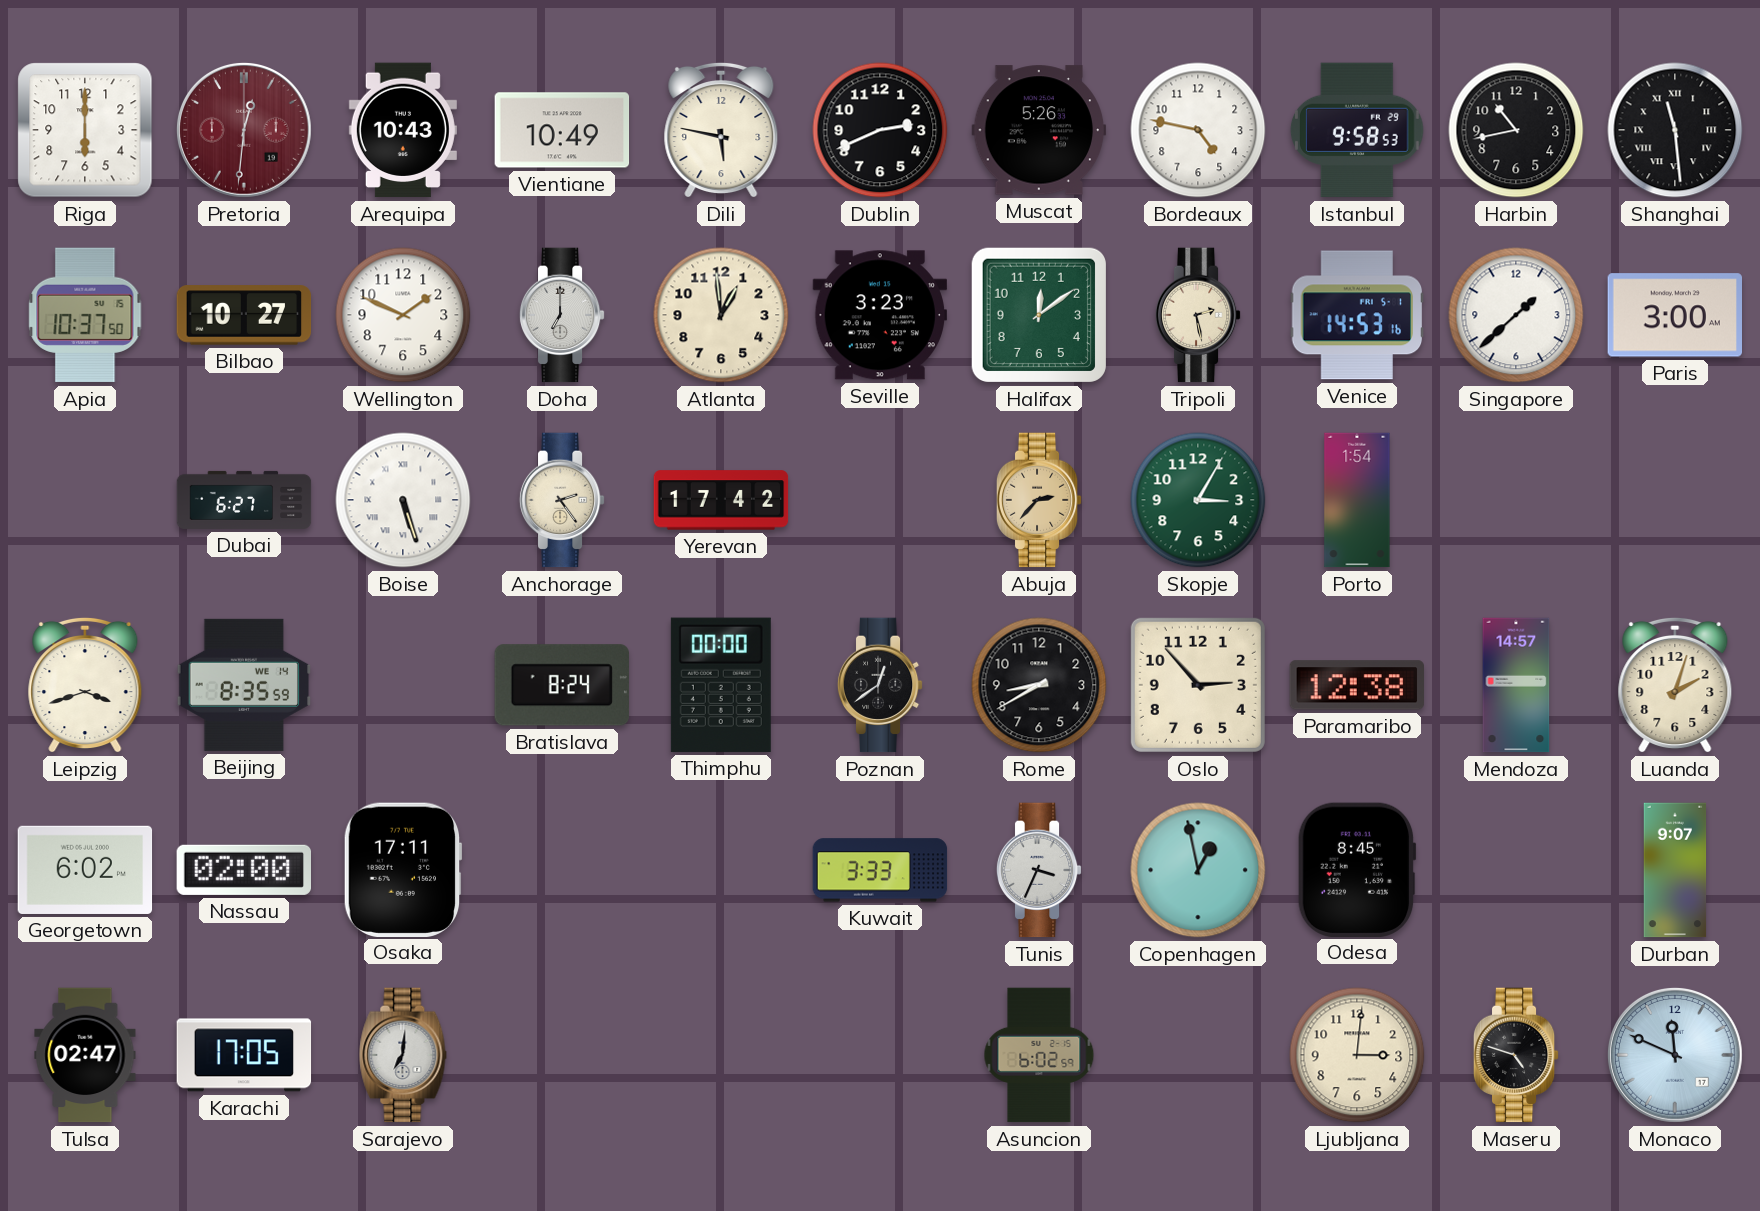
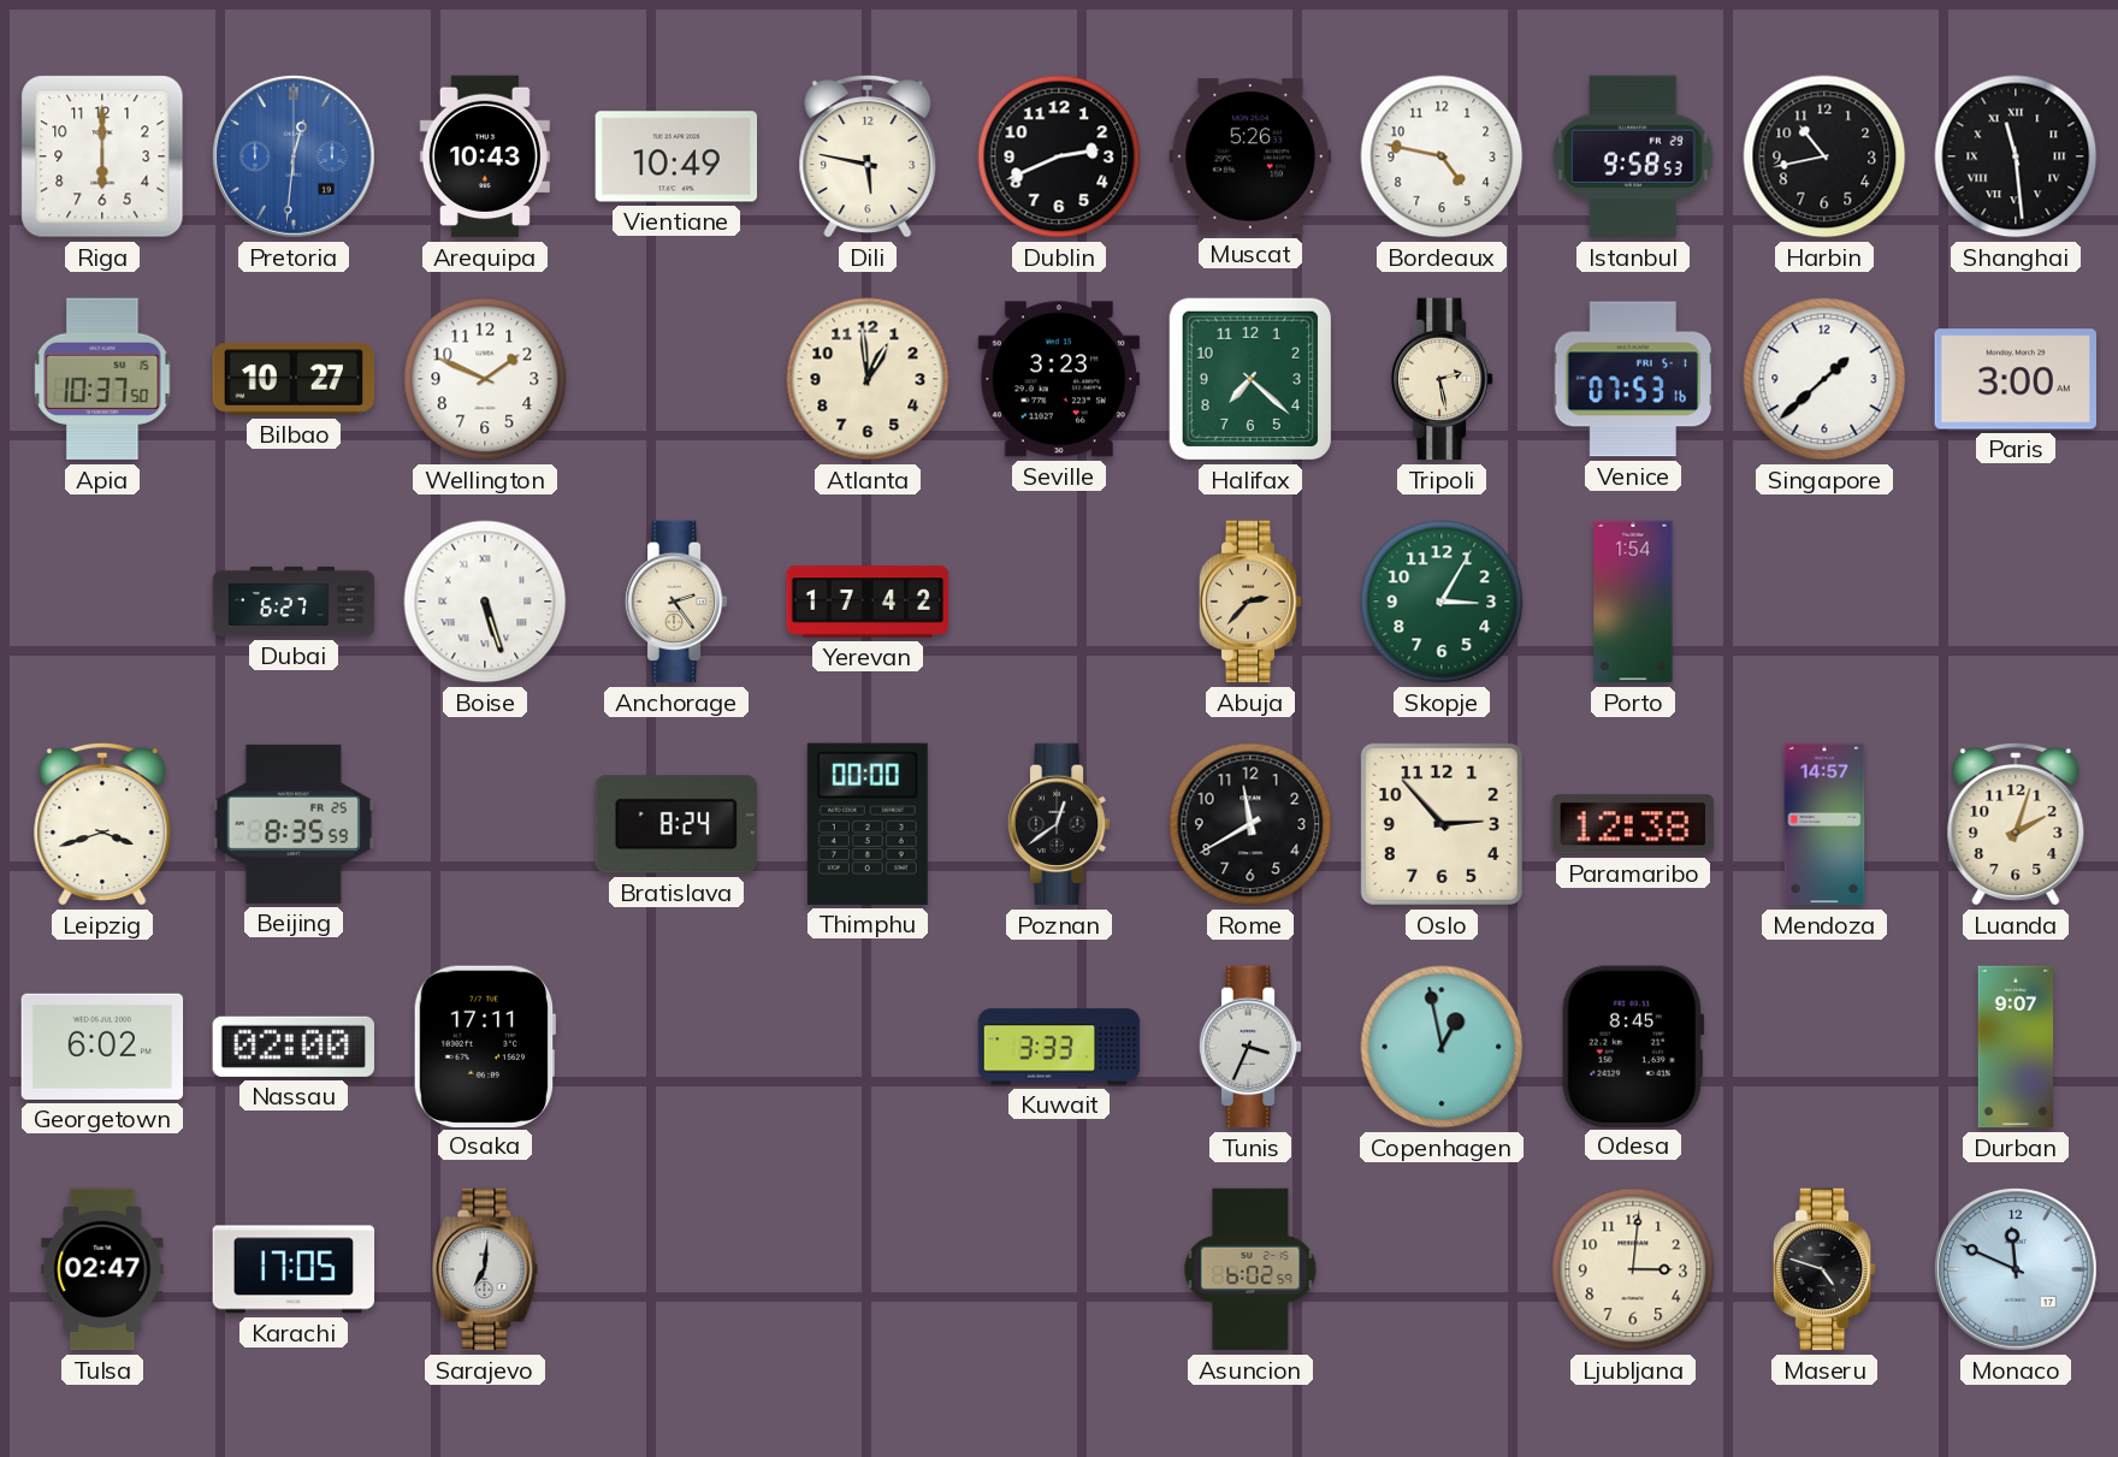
Pretoria dial: burgundy -> blue
Doha: 7:00 -> none
Halifax: 12:09 -> 7:22
Venice: 14:53 -> 07:53
Beijing date: WE 14 -> FR 25
Rome: 8:40 -> 11:40
